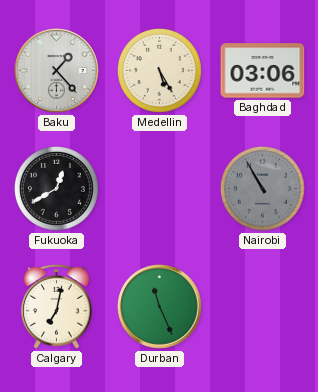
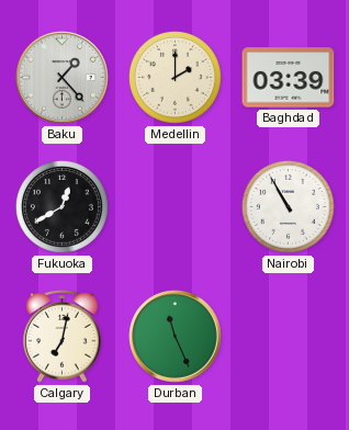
Medellin: 5:25 -> 2:00
Baghdad: 03:06 -> 03:39
Nairobi dial: grey -> white
